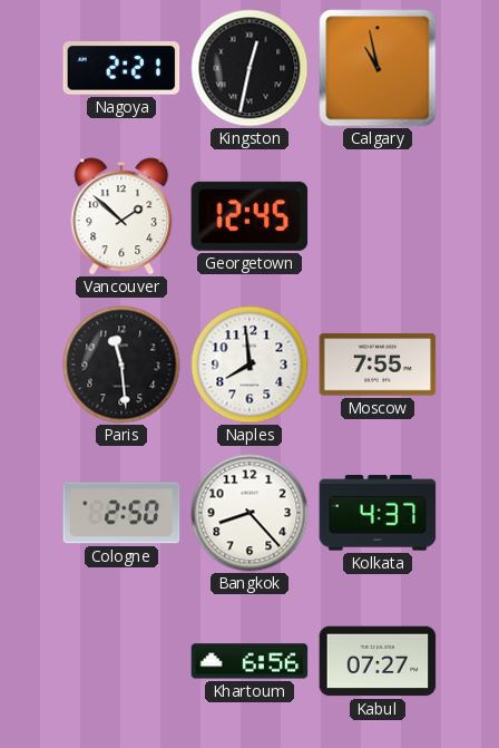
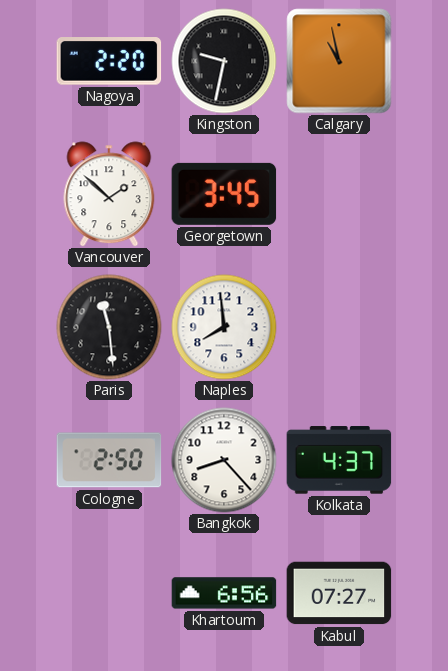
Nagoya: 2:21 -> 2:20
Kingston: 12:32 -> 9:32
Georgetown: 12:45 -> 3:45
Moscow: 7:55 -> none
